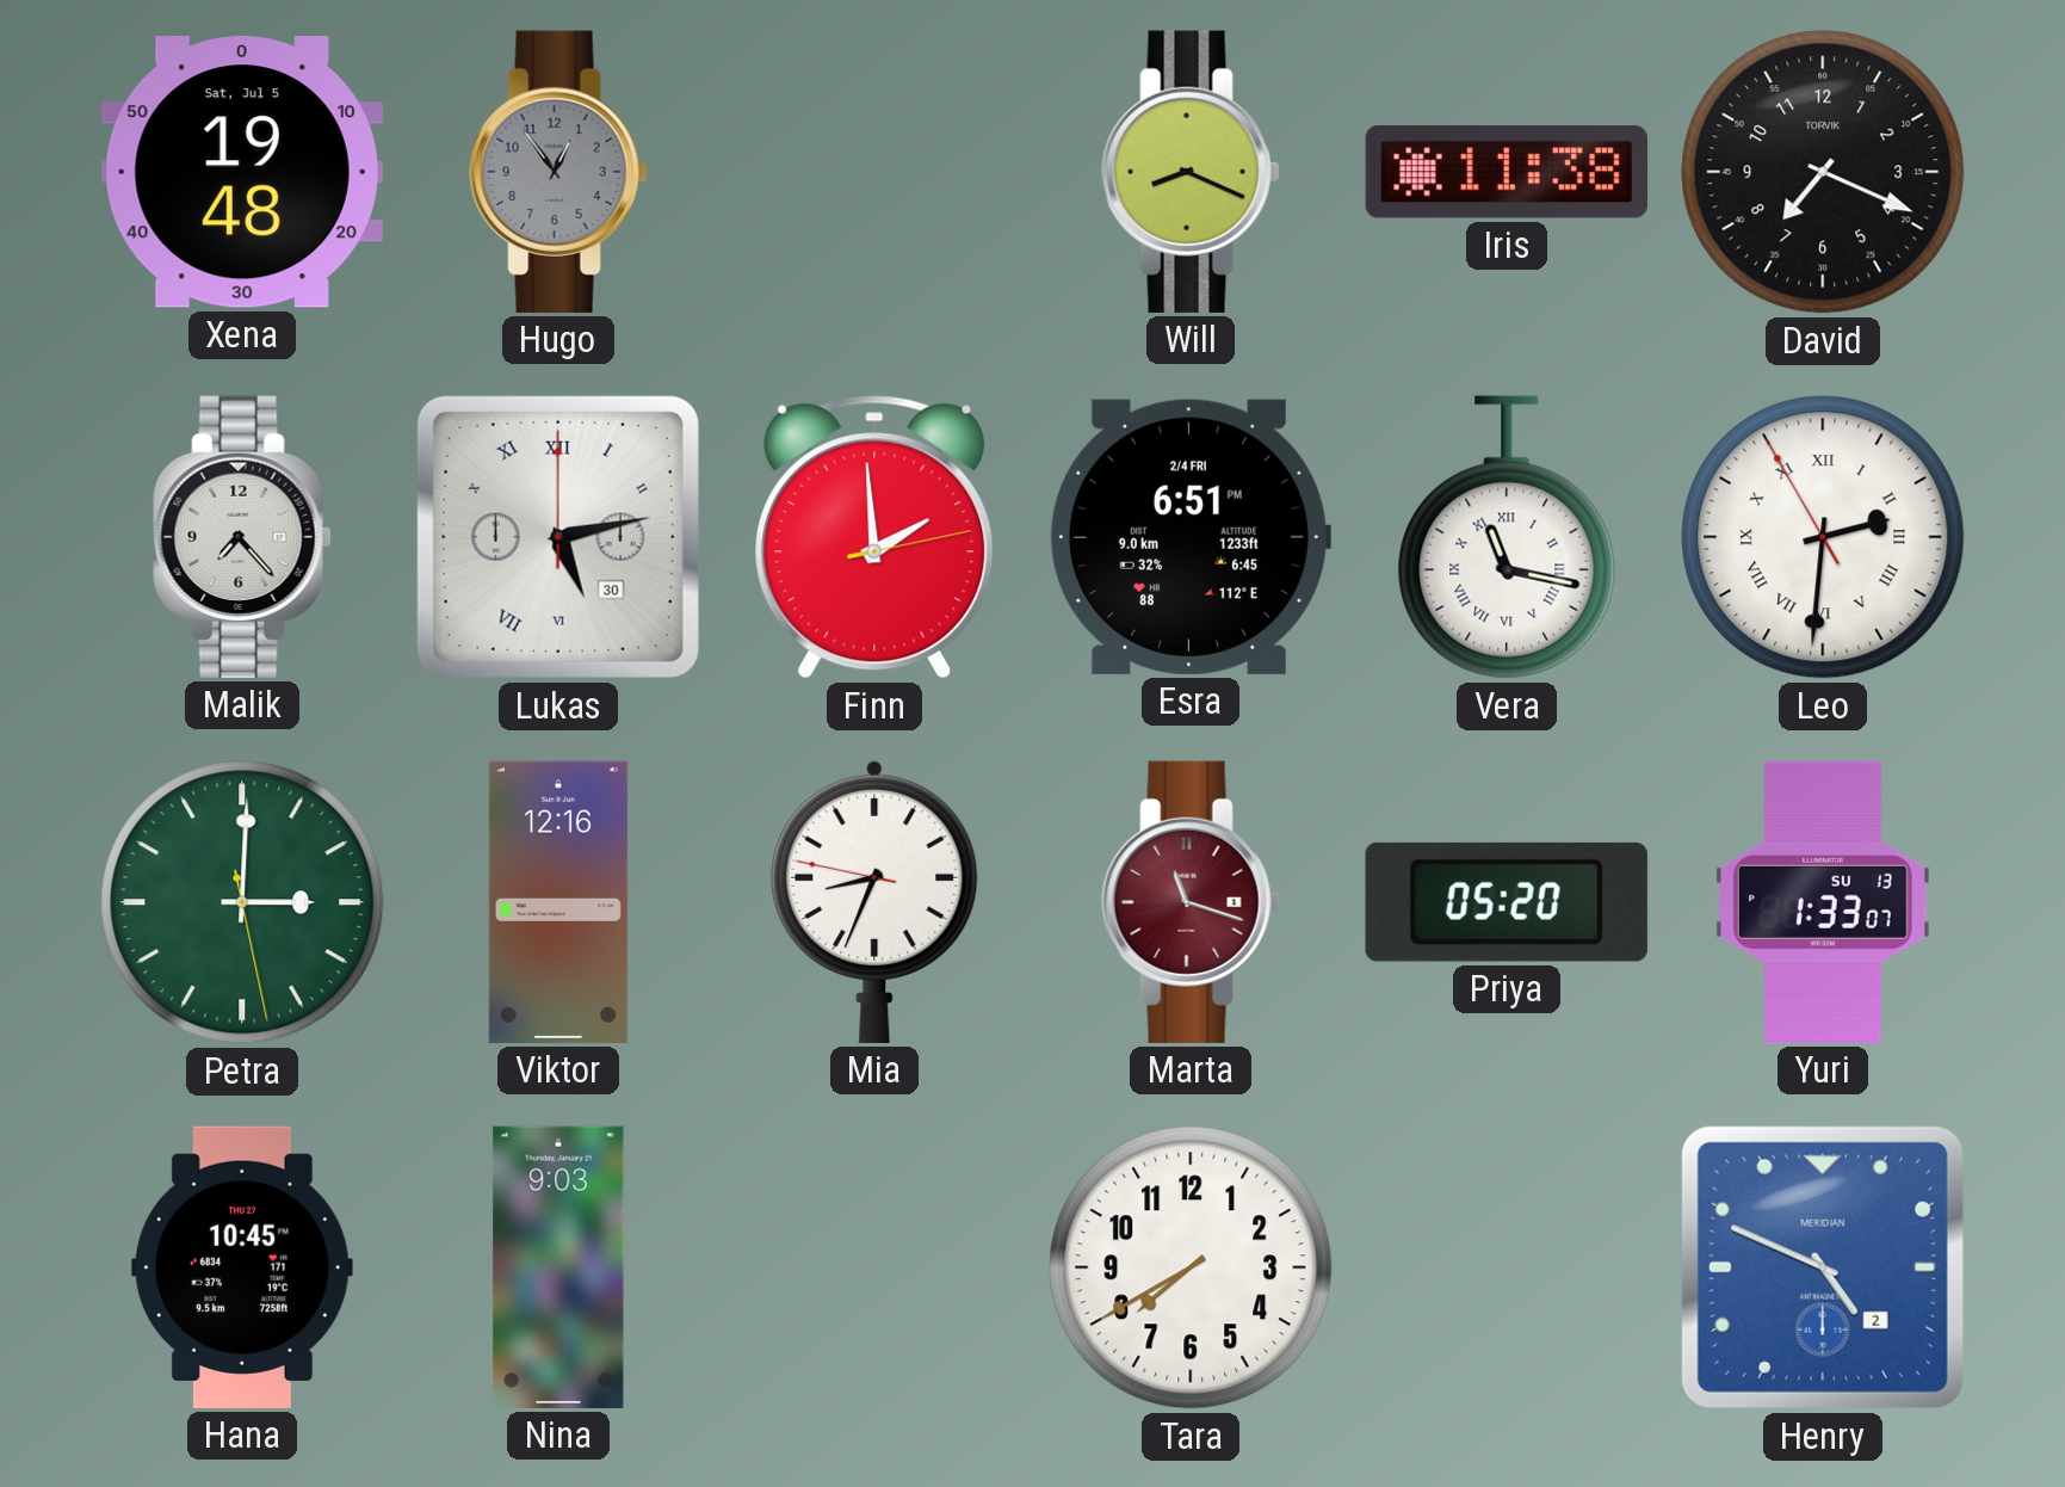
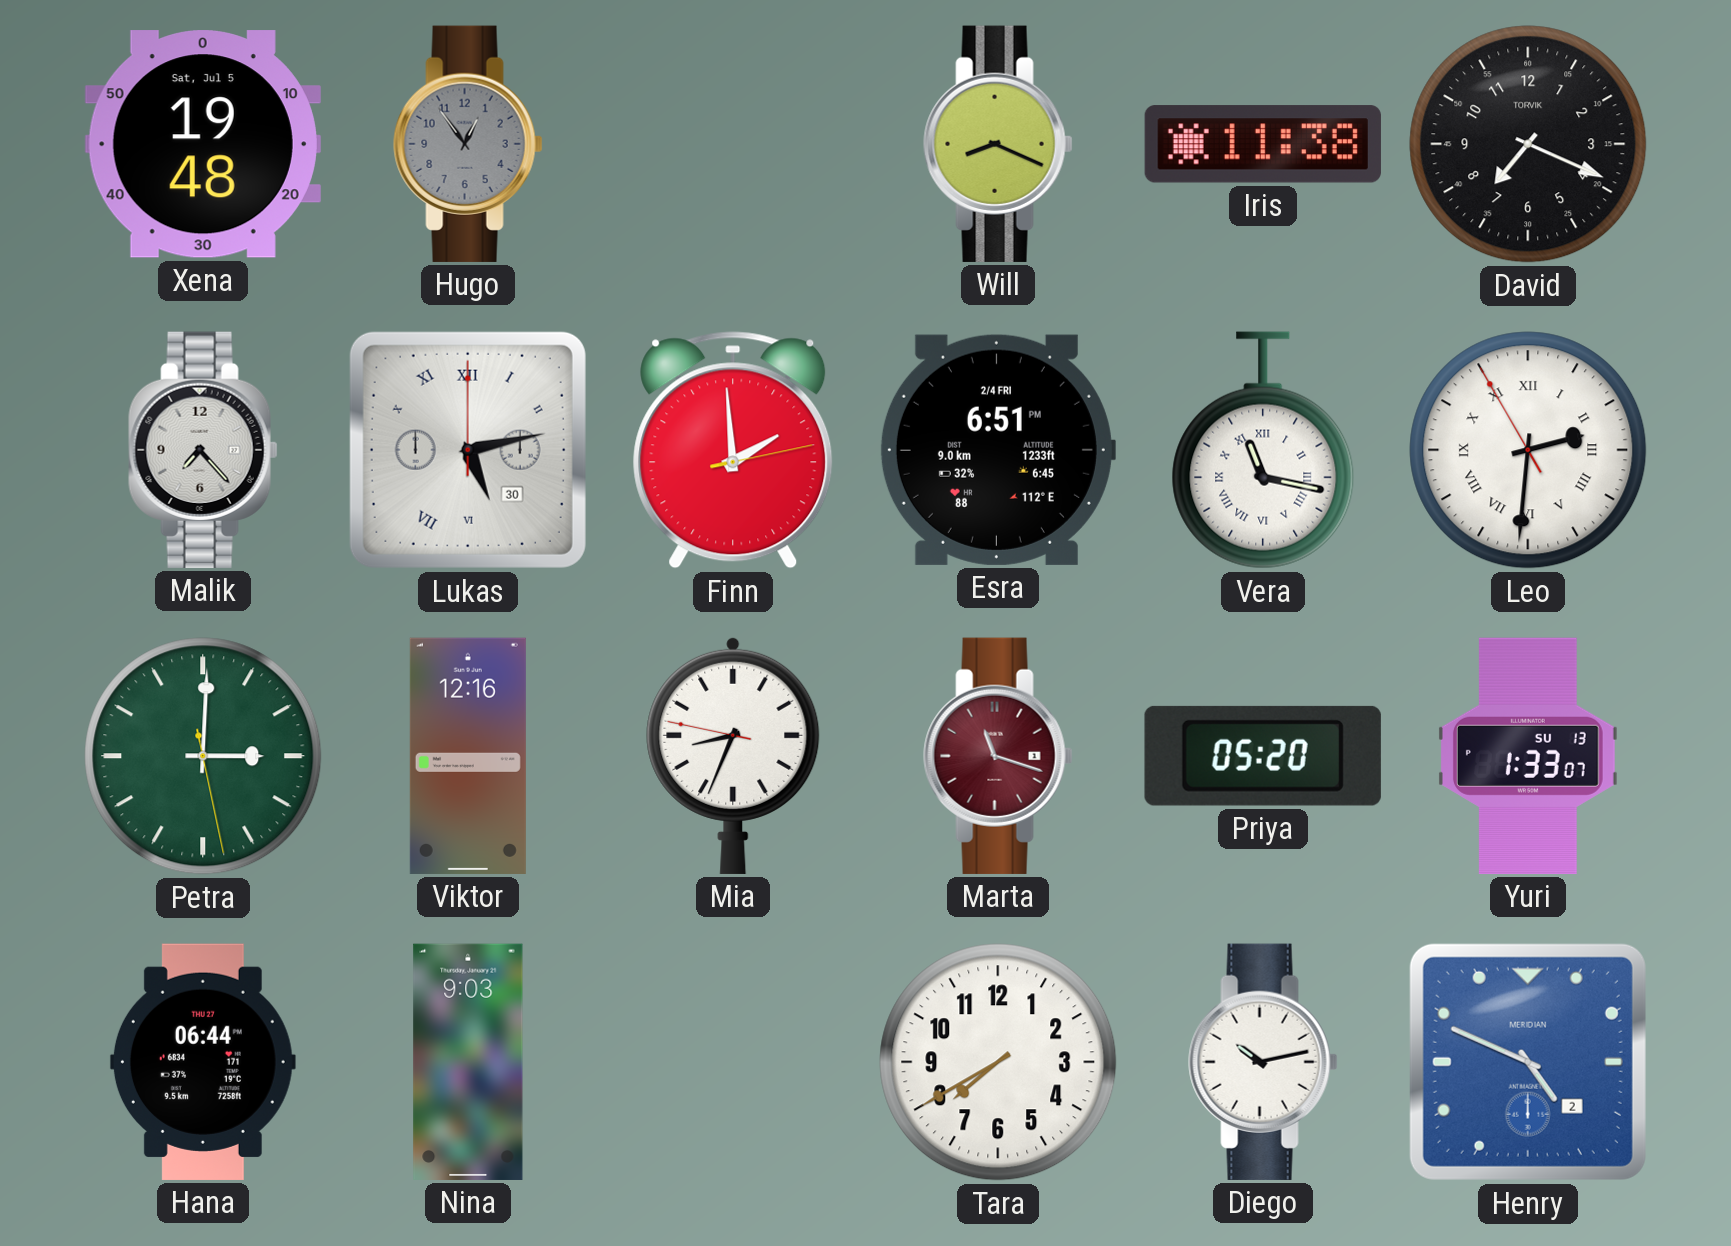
Hana: 10:45 -> 06:44
Diego: none -> 10:13
